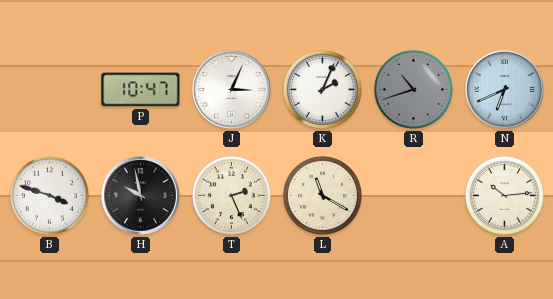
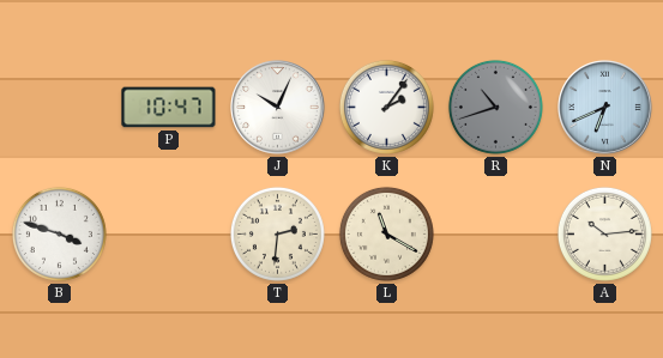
J: 3:04 -> 10:04
K: 2:04 -> 2:06
H: 9:58 -> none
T: 2:26 -> 2:31
